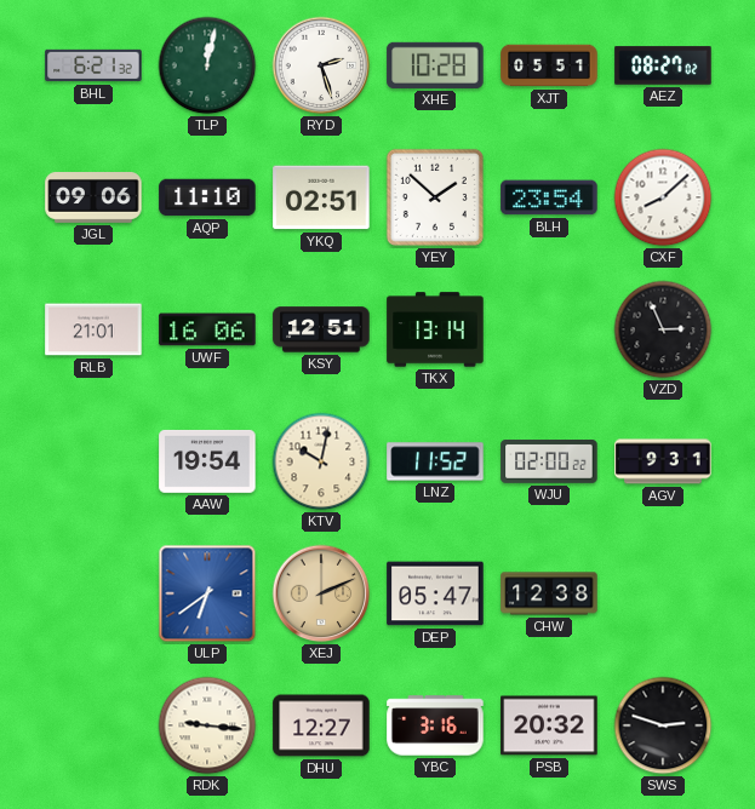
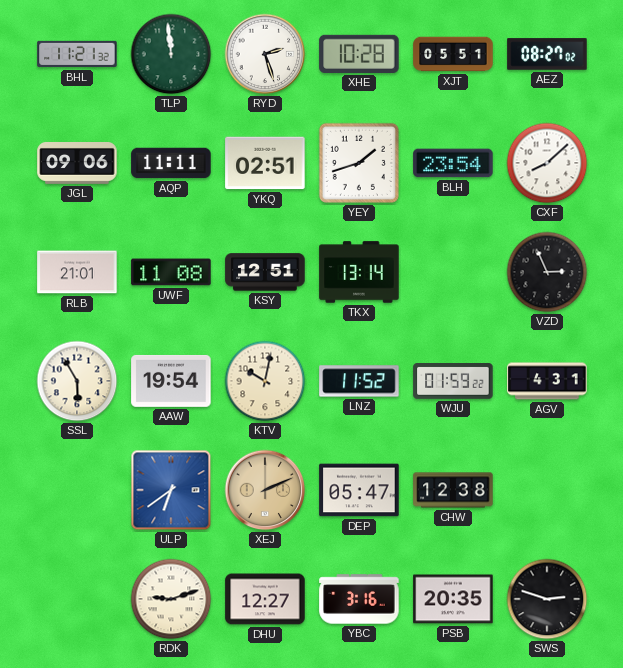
BHL: 6:21 -> 11:21
TLP: 12:02 -> 11:59
AQP: 11:10 -> 11:11
YEY: 1:52 -> 1:42
UWF: 16:06 -> 11:08
SSL: none -> 5:55
WJU: 02:00 -> 01:59
AGV: 9:31 -> 4:31
RDK: 9:16 -> 9:12
PSB: 20:32 -> 20:35
